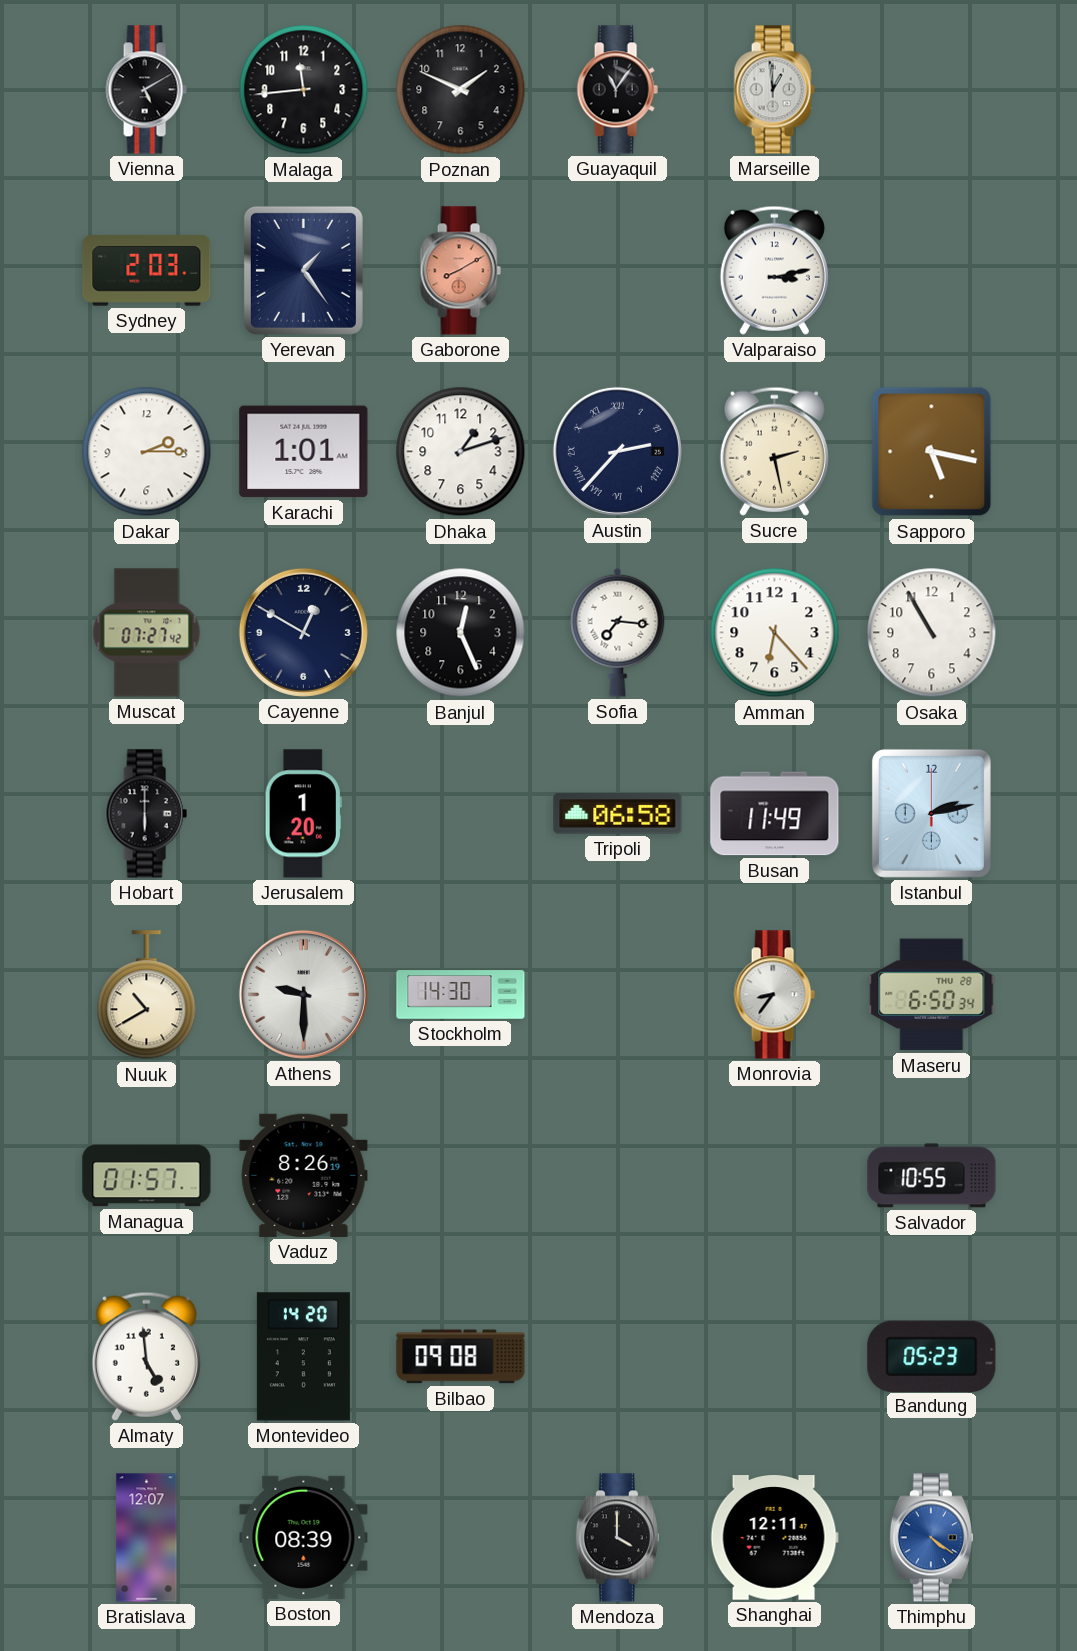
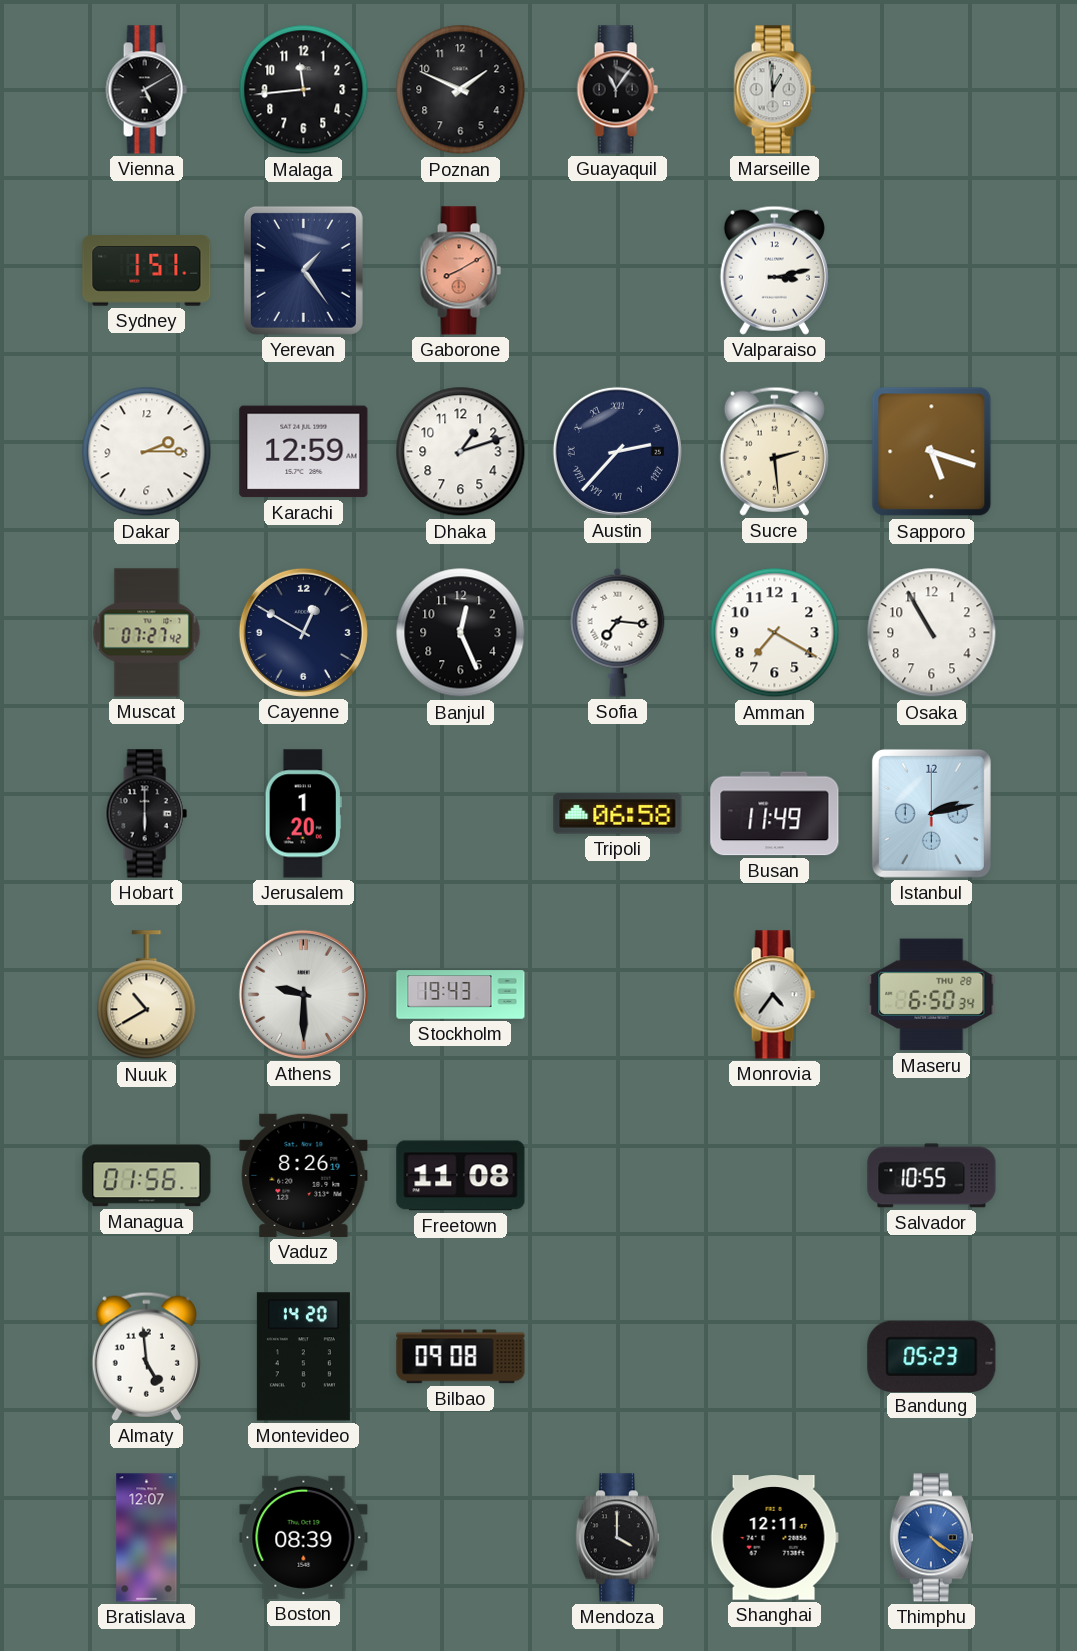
Sydney: 2:03 -> 1:51
Karachi: 1:01 -> 12:59
Sucre: 2:28 -> 2:29
Sapporo: 5:17 -> 5:18
Amman: 6:23 -> 7:20
Stockholm: 14:30 -> 19:43
Monrovia: 8:36 -> 4:36
Managua: 01:57 -> 01:56
Freetown: none -> 11:08
